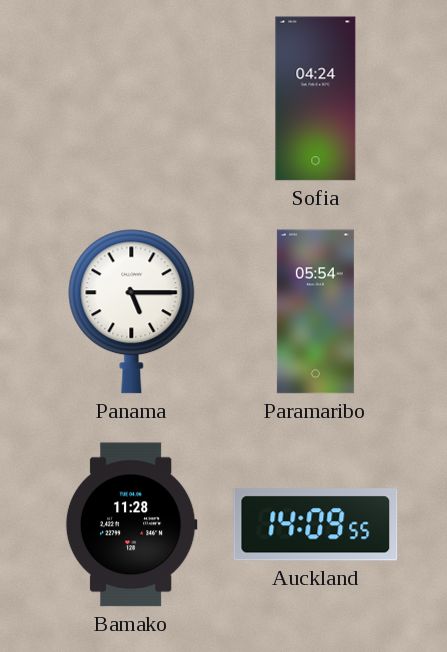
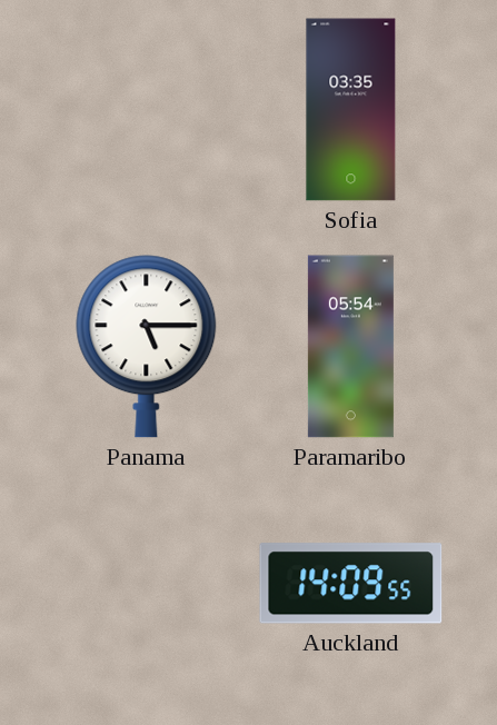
Sofia: 04:24 -> 03:35
Bamako: 11:28 -> none
